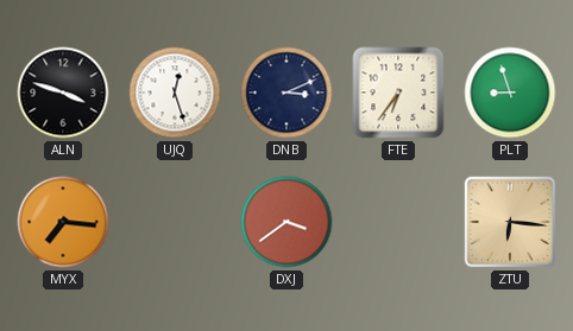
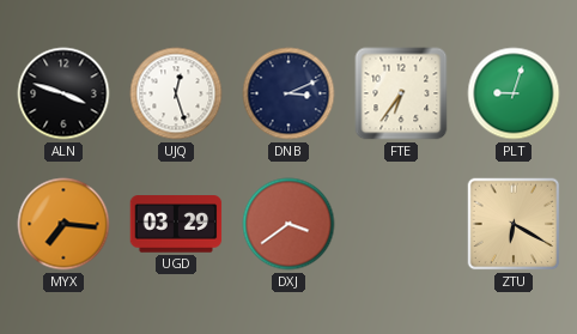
PLT: 8:57 -> 9:03
UGD: none -> 03:29
ZTU: 6:16 -> 6:20
